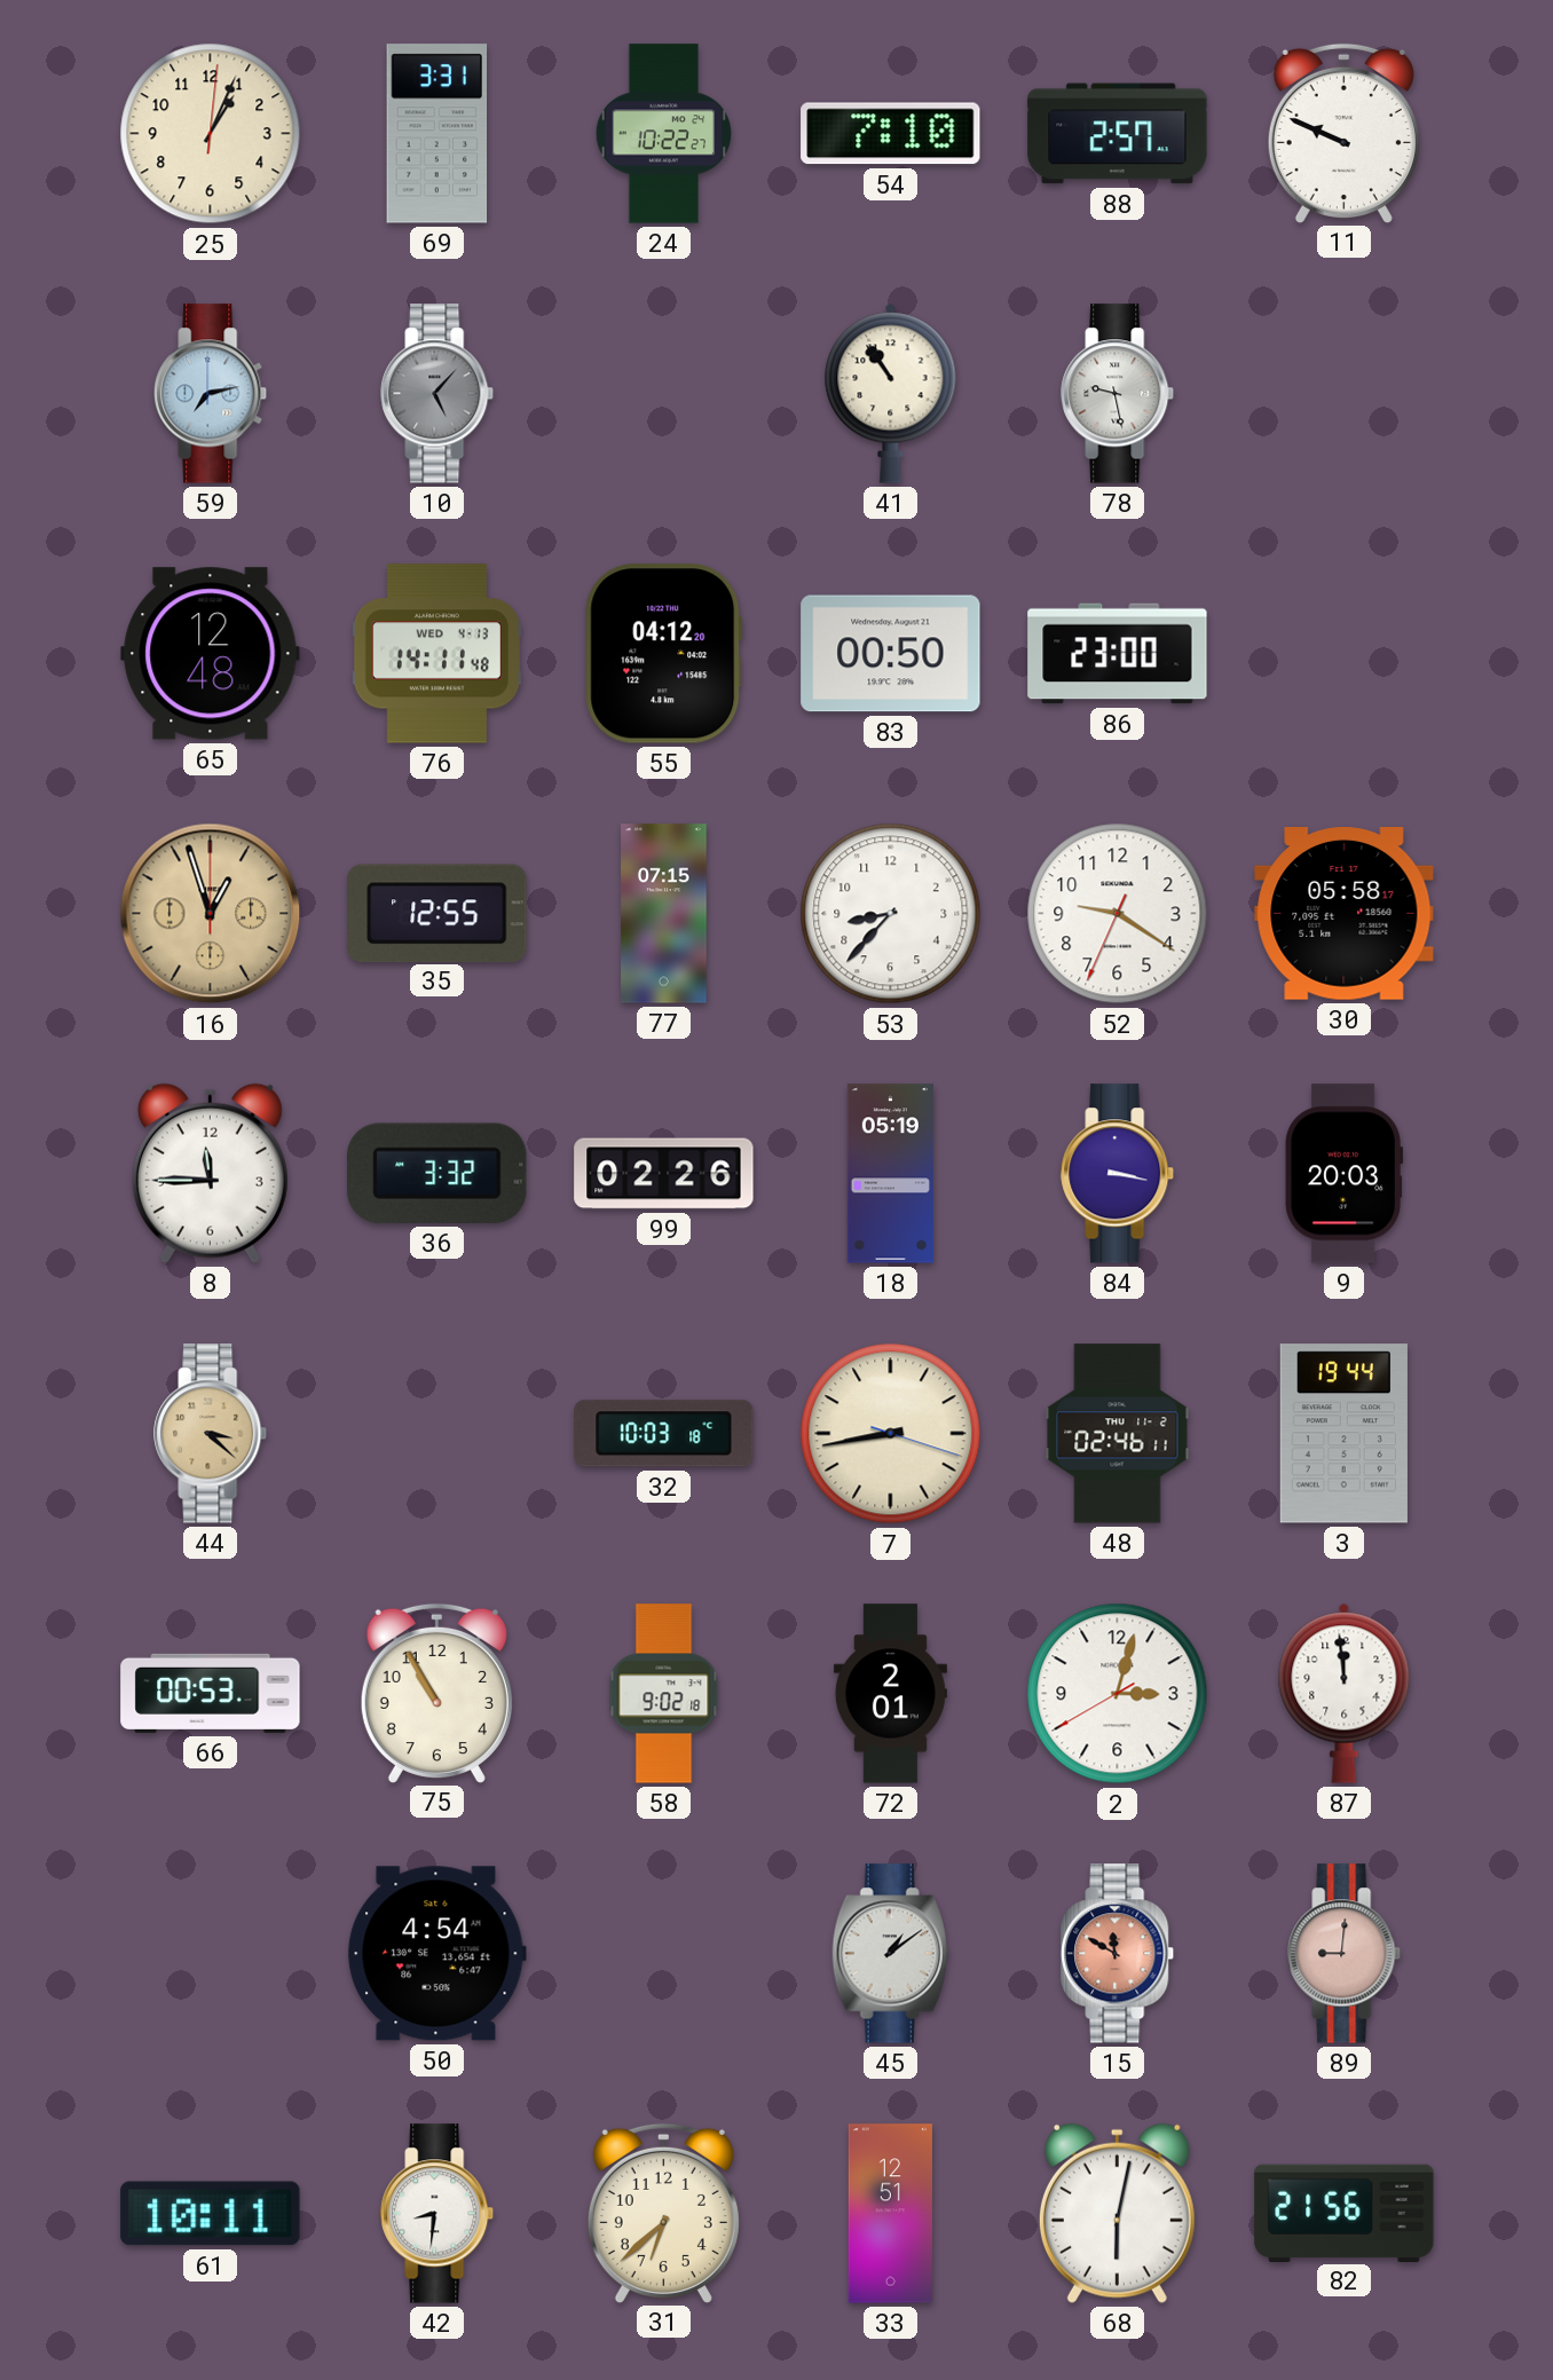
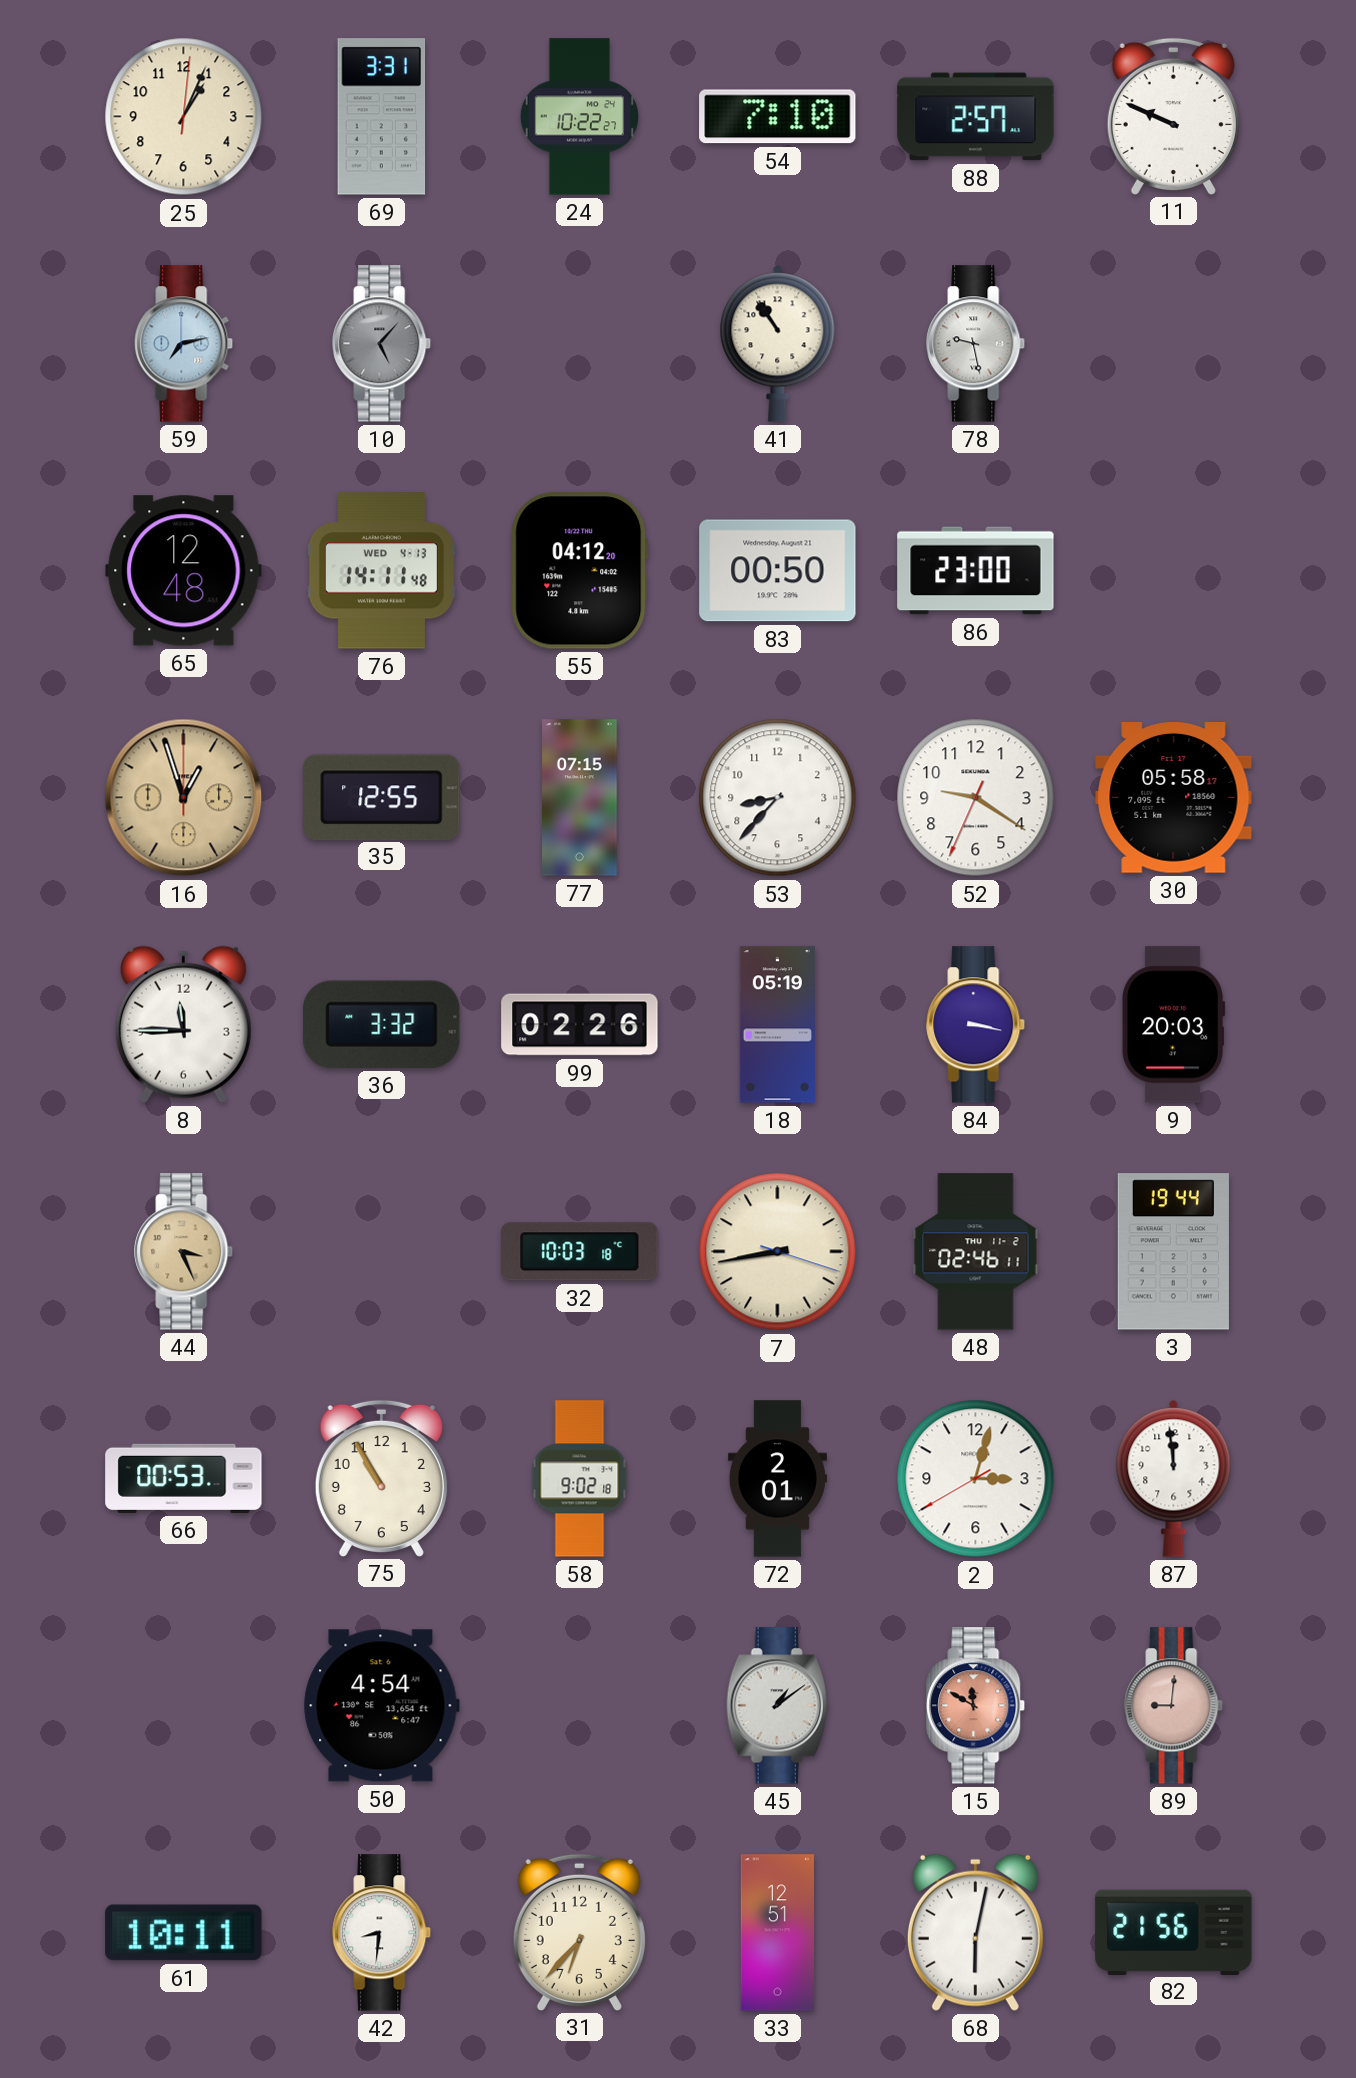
44: 3:22 -> 3:26
31: 6:38 -> 6:37
